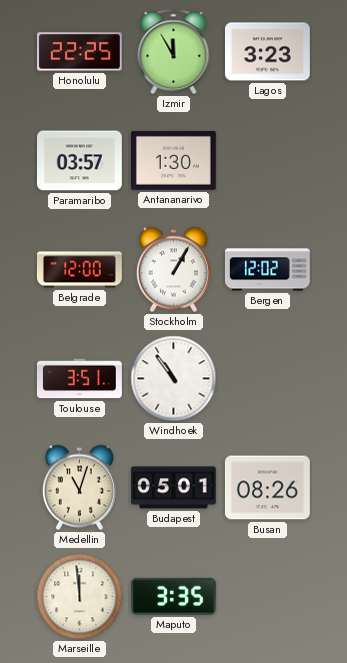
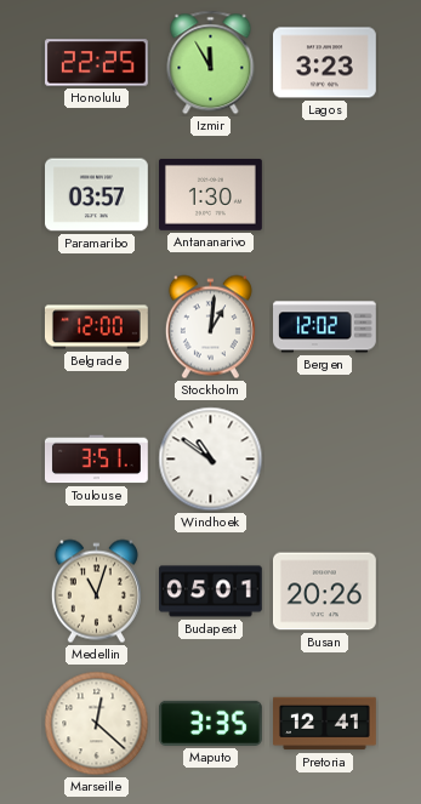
Stockholm: 1:05 -> 1:01
Windhoek: 10:54 -> 10:51
Busan: 08:26 -> 20:26
Marseille: 11:59 -> 12:22
Pretoria: none -> 12:41
